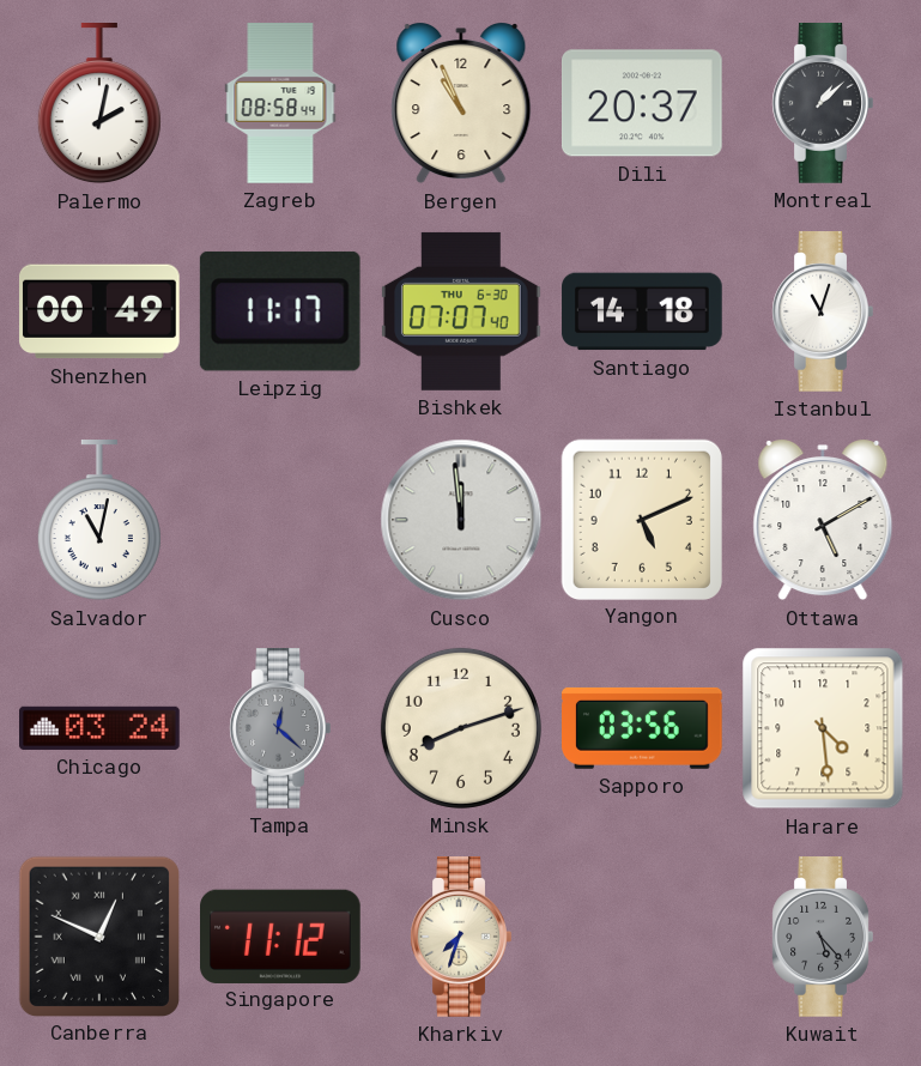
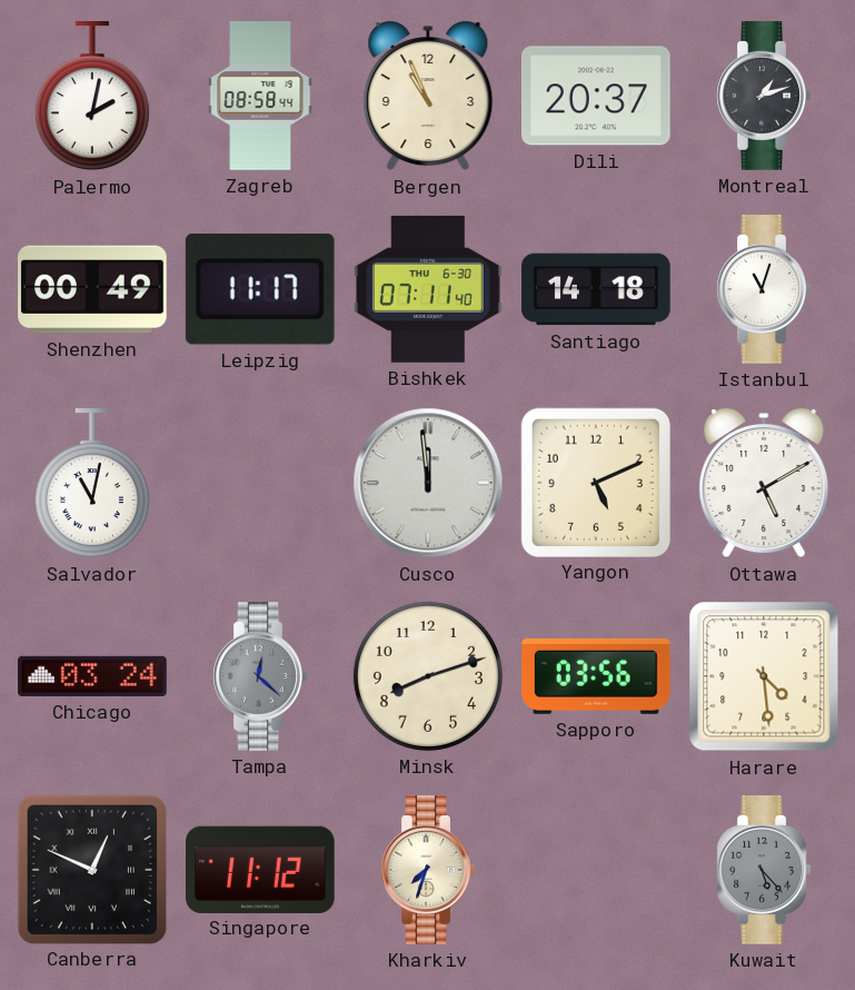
Montreal: 1:08 -> 1:12
Bishkek: 07:07 -> 07:11
